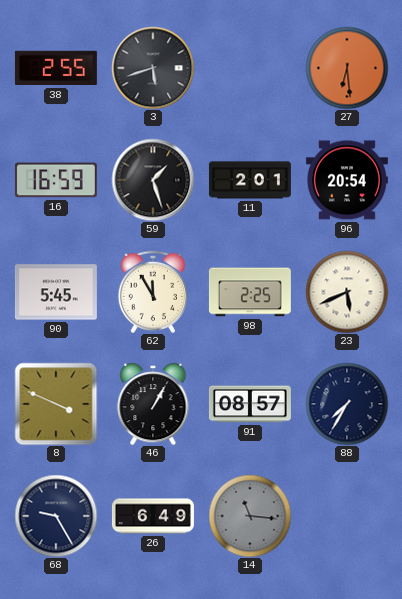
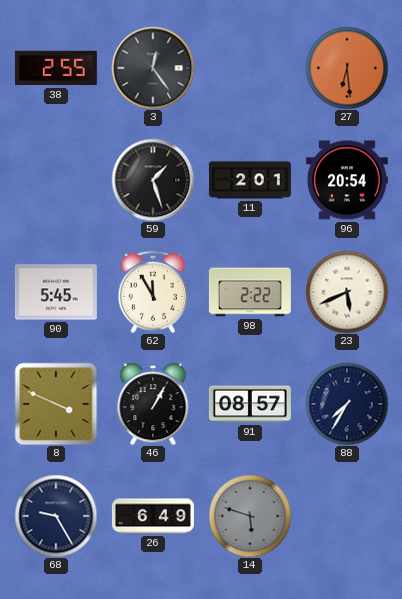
3: 5:42 -> 12:24
16: 16:59 -> none
98: 2:25 -> 2:22
14: 11:16 -> 5:48
